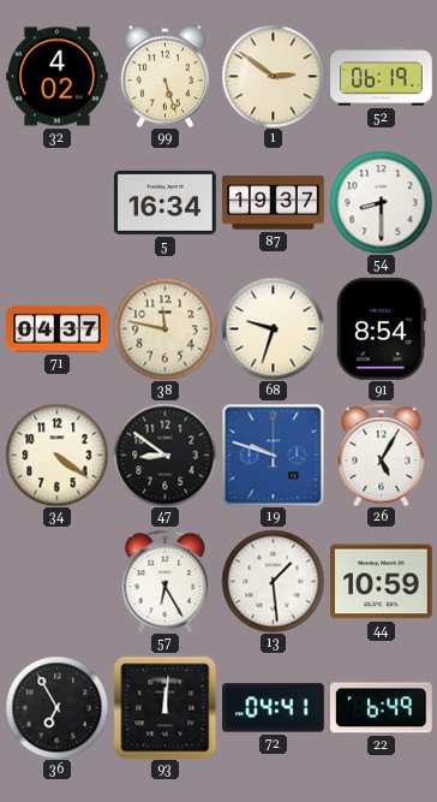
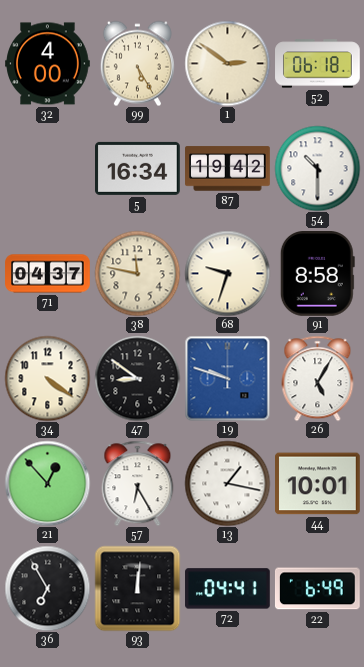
32: 4:02 -> 4:00
99: 5:27 -> 5:25
52: 06:19 -> 06:18
87: 19:37 -> 19:42
54: 8:30 -> 10:30
91: 8:54 -> 8:58
21: none -> 12:53
13: 1:29 -> 1:17
44: 10:59 -> 10:01
